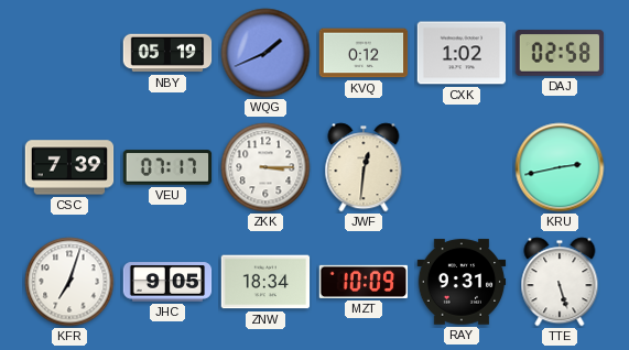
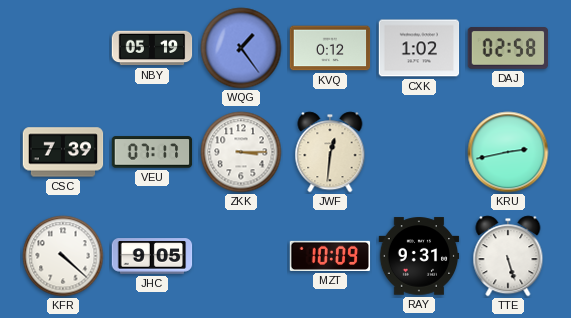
WQG: 1:41 -> 1:24
KFR: 7:03 -> 4:22
ZNW: 18:34 -> none
